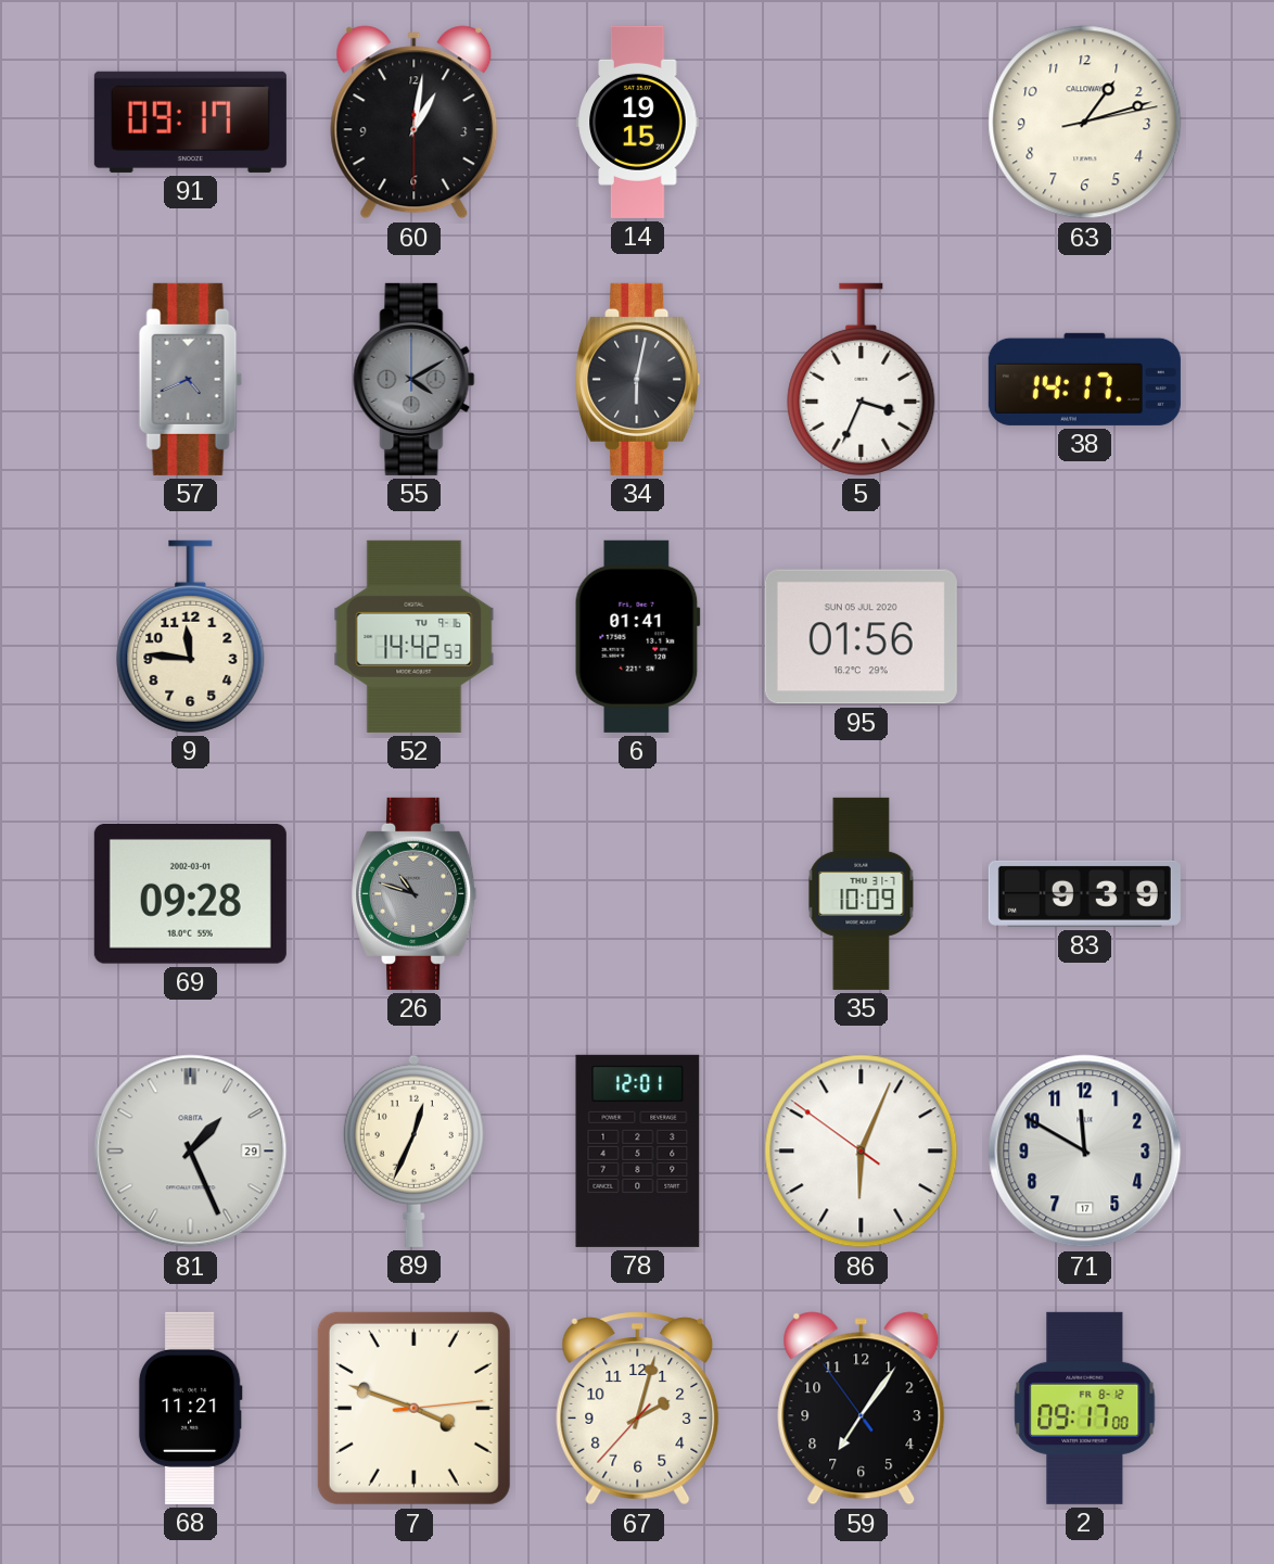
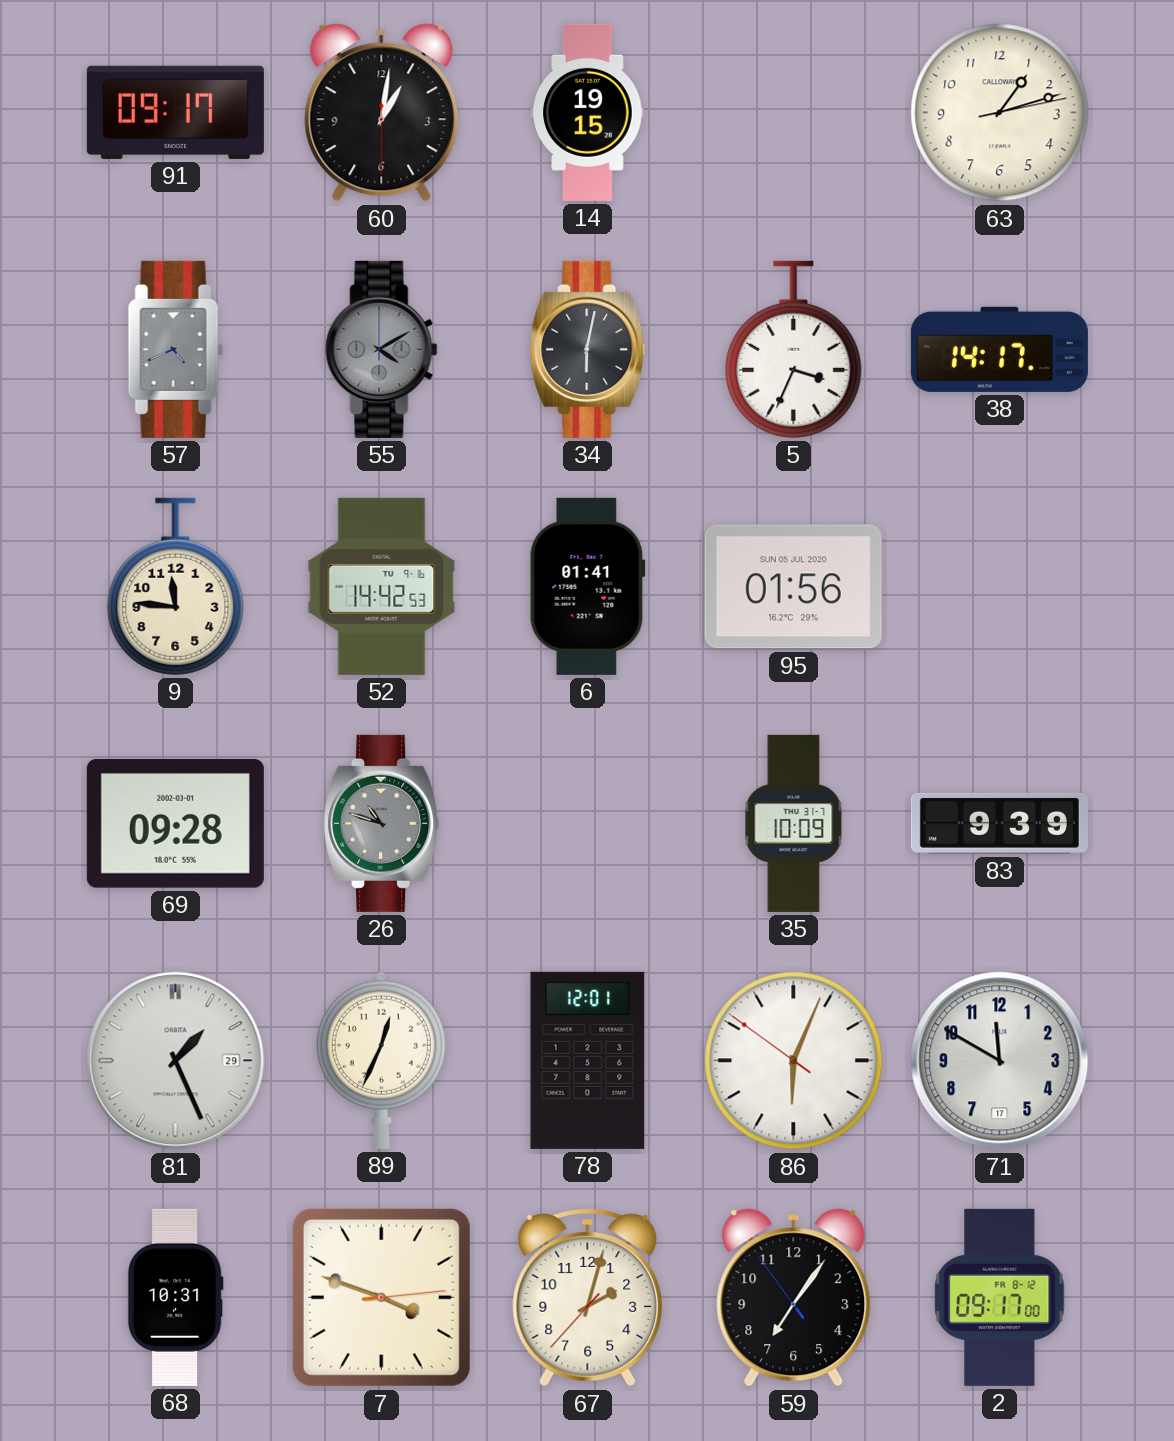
68: 11:21 -> 10:31
